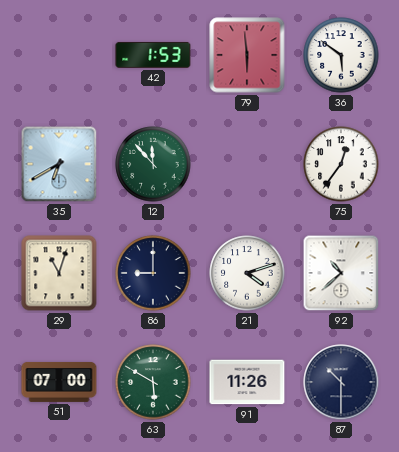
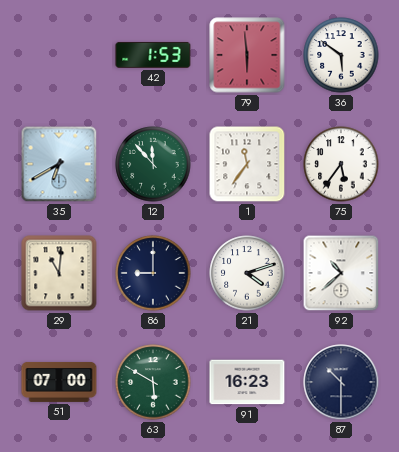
1: none -> 11:36
75: 12:36 -> 5:36
29: 11:03 -> 11:01
91: 11:26 -> 16:23
